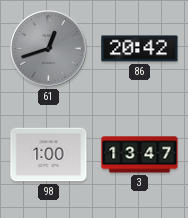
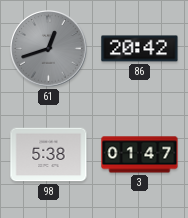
98: 1:00 -> 5:38
3: 13:47 -> 01:47
